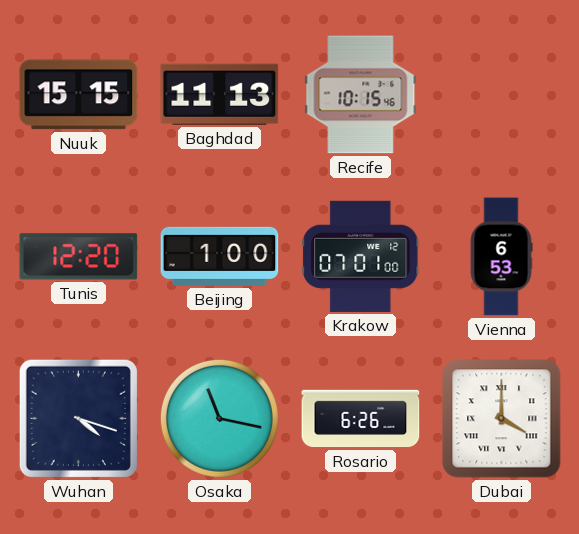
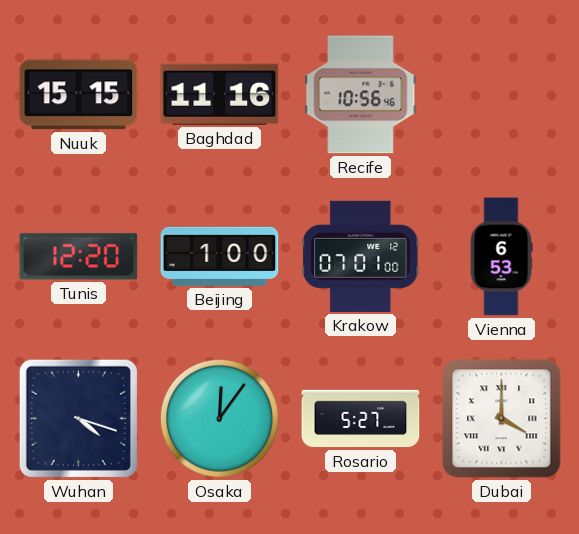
Baghdad: 11:13 -> 11:16
Recife: 10:15 -> 10:56
Osaka: 11:17 -> 12:06
Rosario: 6:26 -> 5:27
